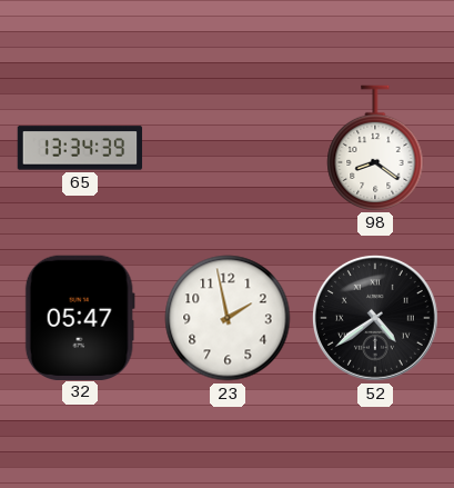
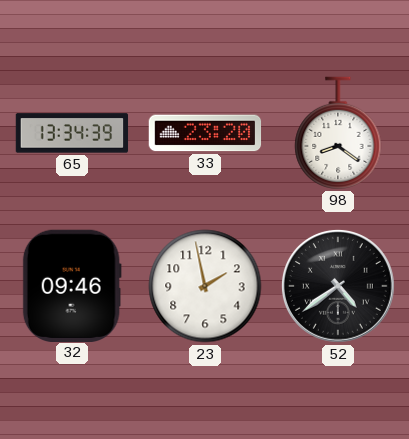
33: none -> 23:20
32: 05:47 -> 09:46
